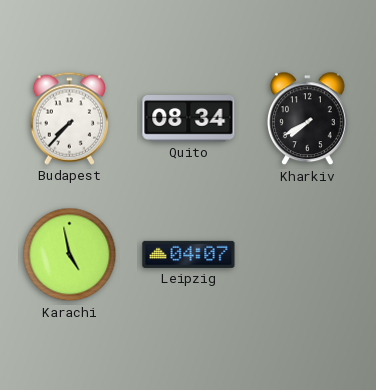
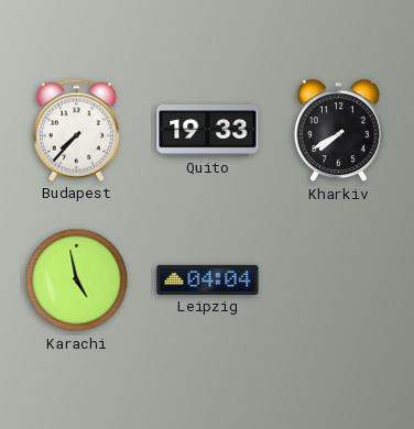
Quito: 08:34 -> 19:33
Leipzig: 04:07 -> 04:04
